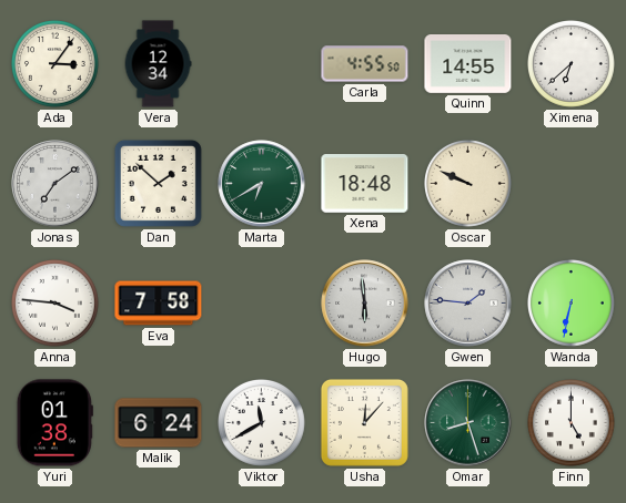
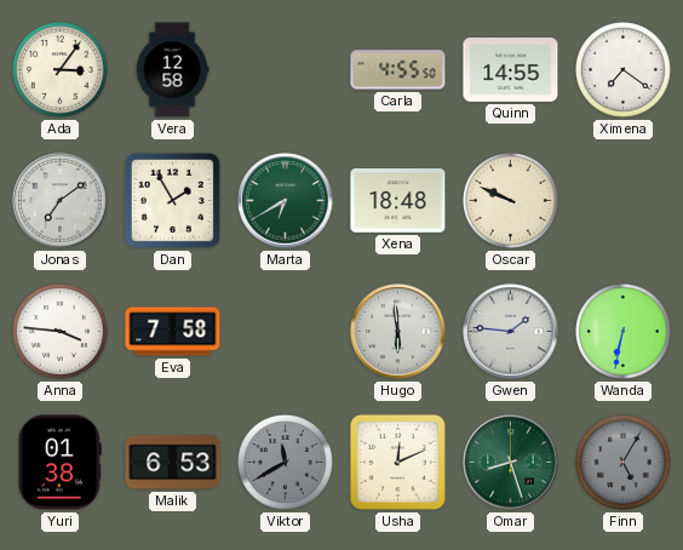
Vera: 12:34 -> 12:58
Ximena: 6:38 -> 7:21
Dan: 1:52 -> 1:55
Malik: 6:24 -> 6:53
Viktor dial: white -> grey
Usha: 12:07 -> 12:11
Finn: 5:00 -> 5:05
Finn dial: white -> grey
